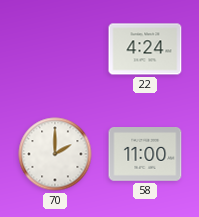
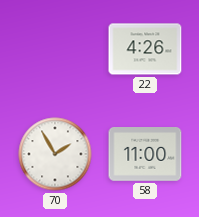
22: 4:24 -> 4:26
70: 2:00 -> 1:55
